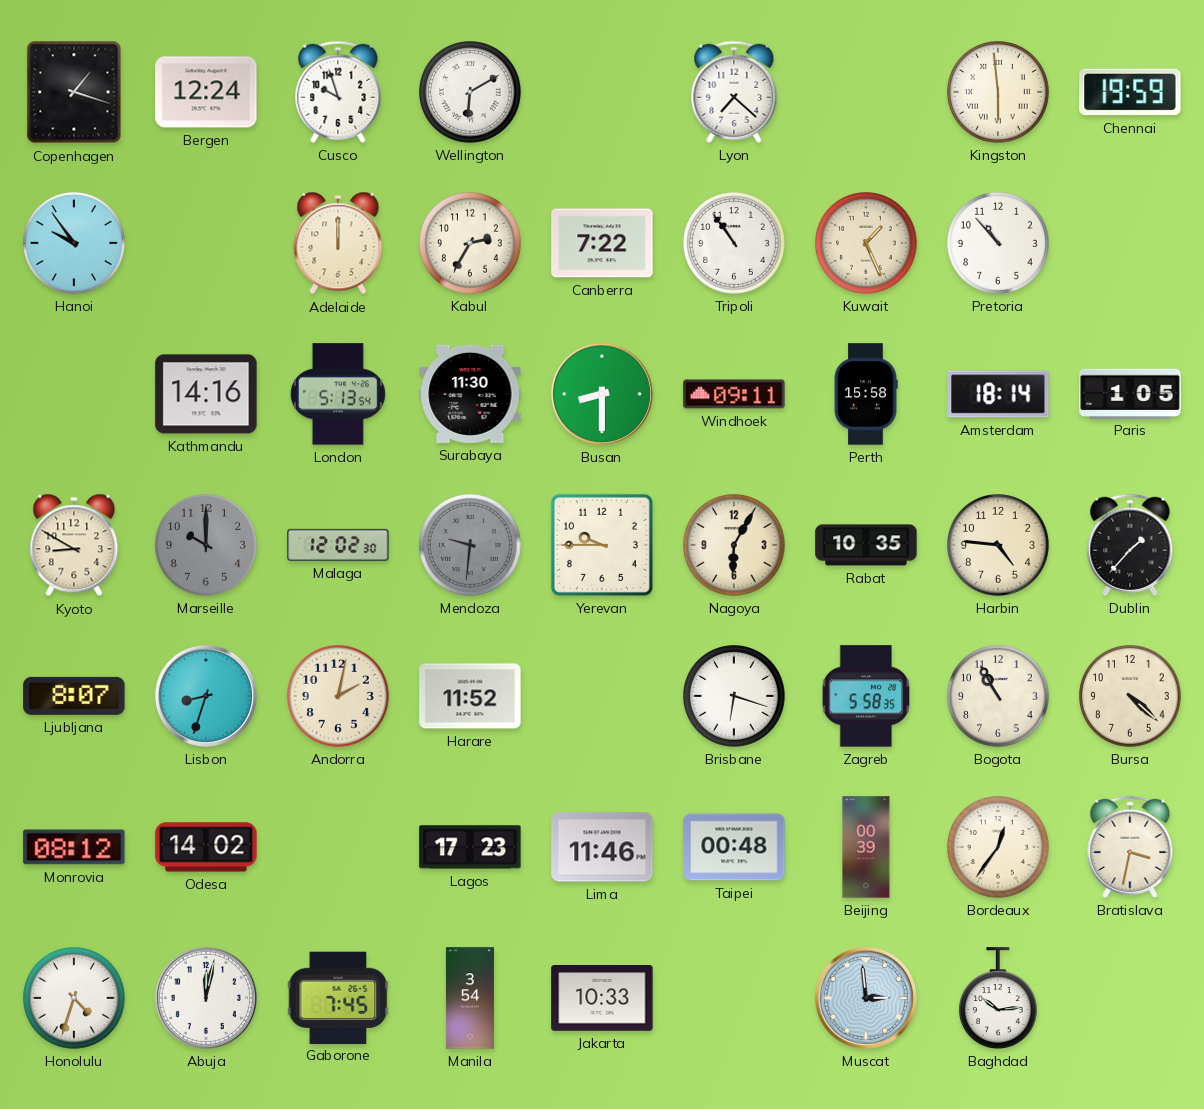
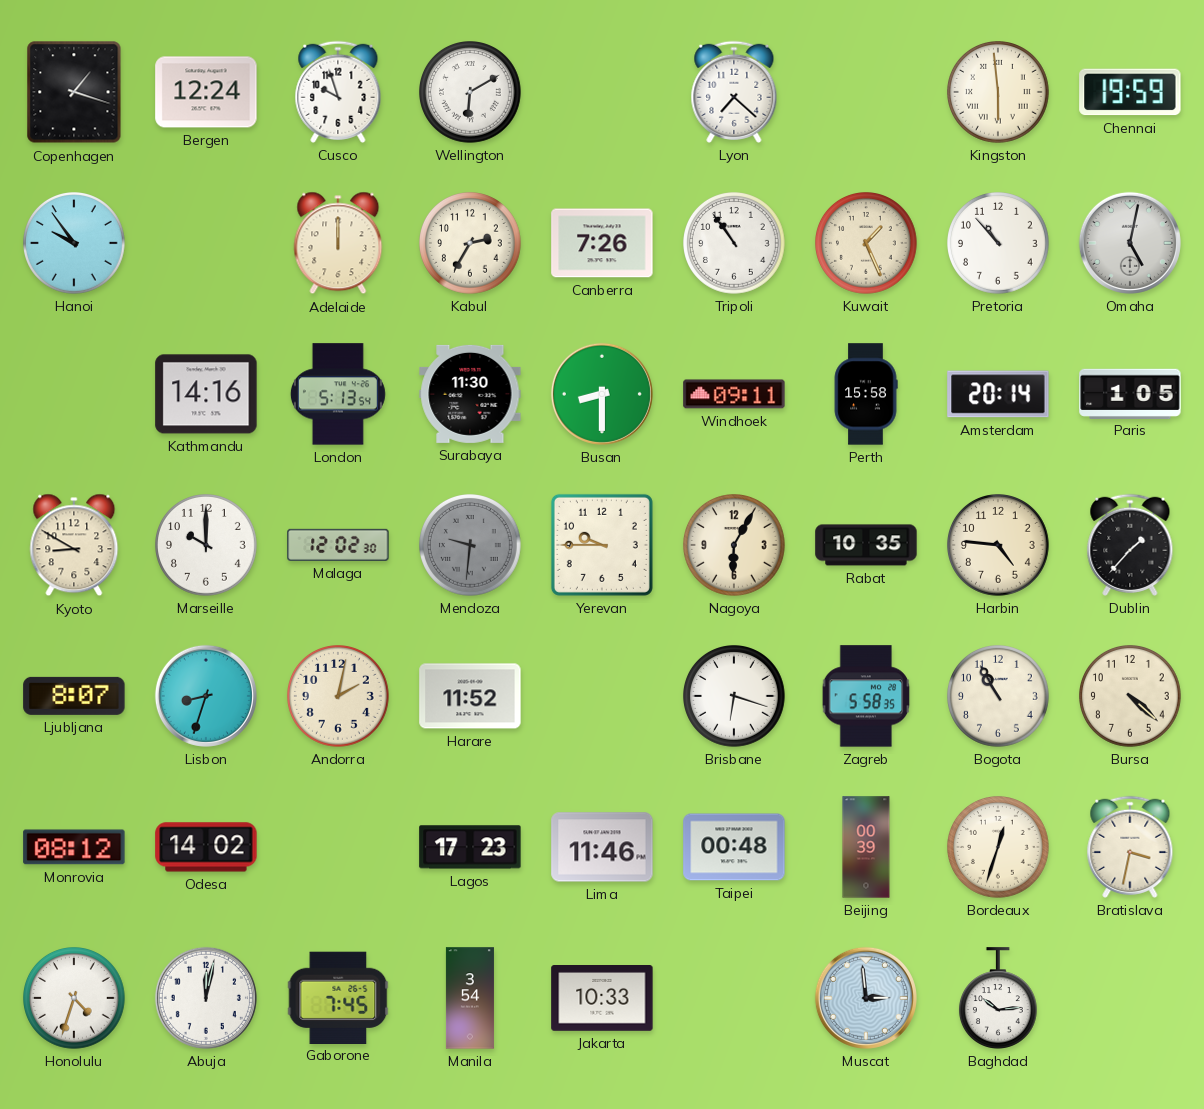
Canberra: 7:22 -> 7:26
Omaha: none -> 5:02
Amsterdam: 18:14 -> 20:14
Marseille dial: grey -> white
Bordeaux: 12:36 -> 12:33
